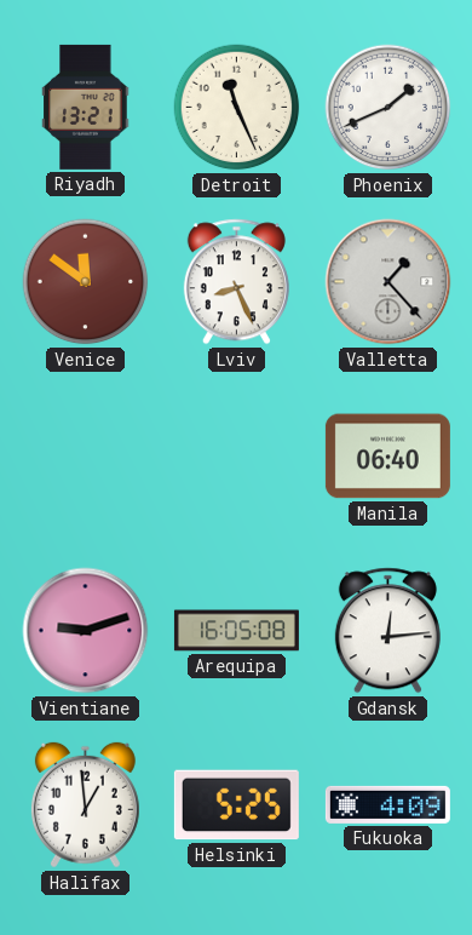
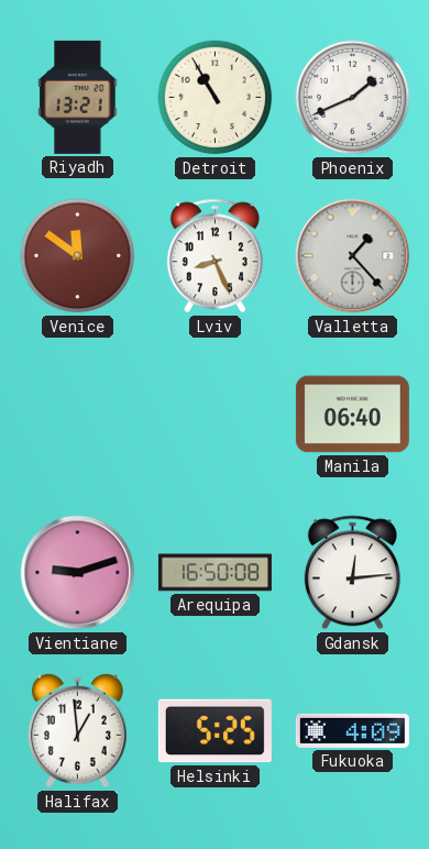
Detroit: 11:26 -> 10:55
Arequipa: 16:05 -> 16:50
